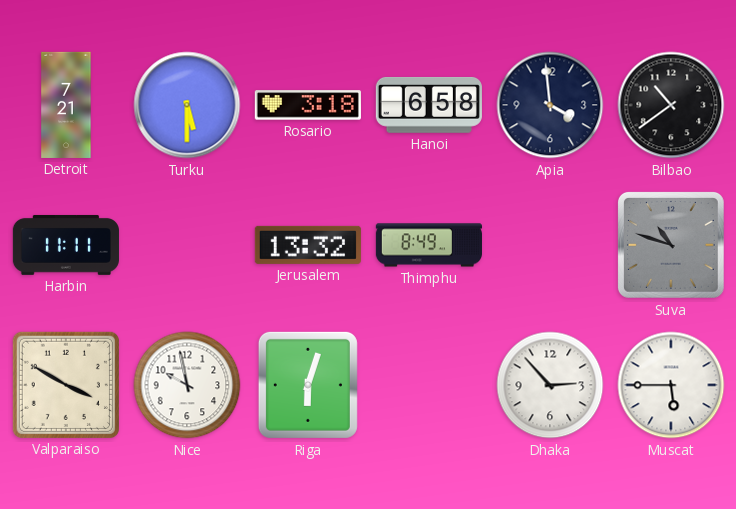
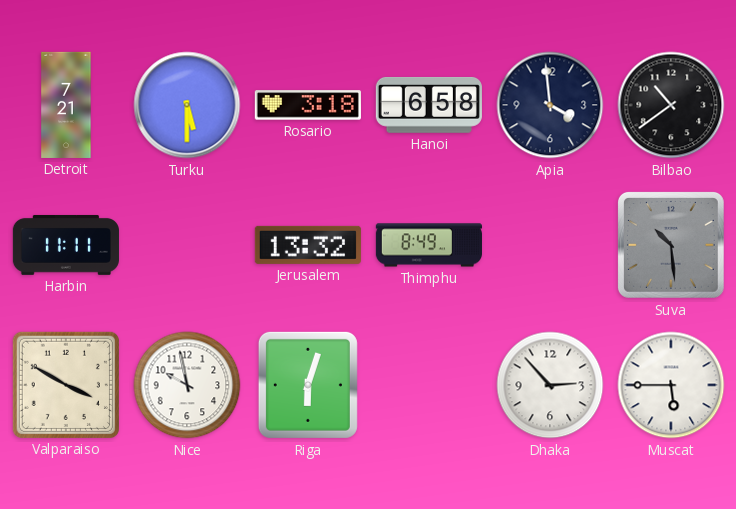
Suva: 10:48 -> 10:29
